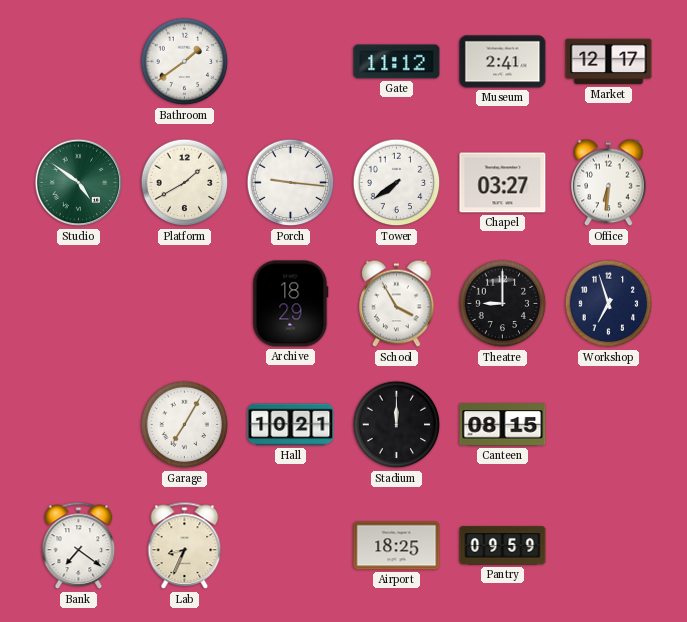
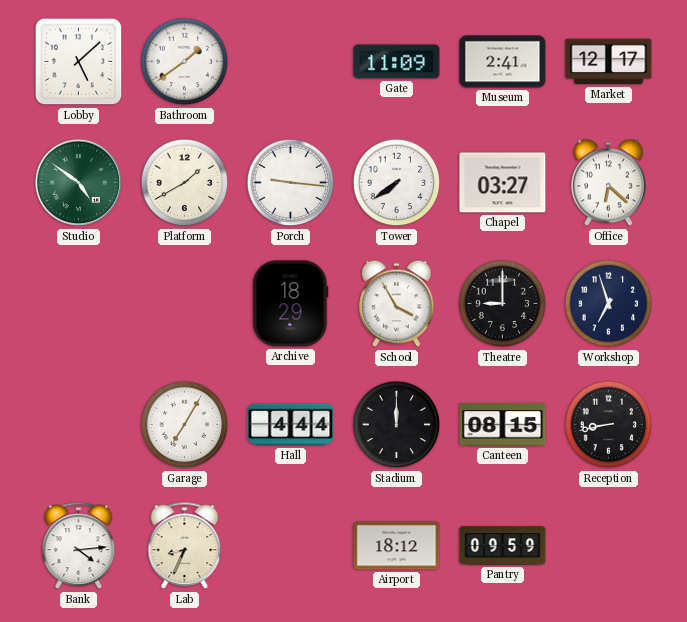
Lobby: none -> 5:08
Gate: 11:12 -> 11:09
Office: 6:31 -> 6:22
Hall: 10:21 -> 4:44
Reception: none -> 8:43
Bank: 7:21 -> 4:14
Airport: 18:25 -> 18:12
